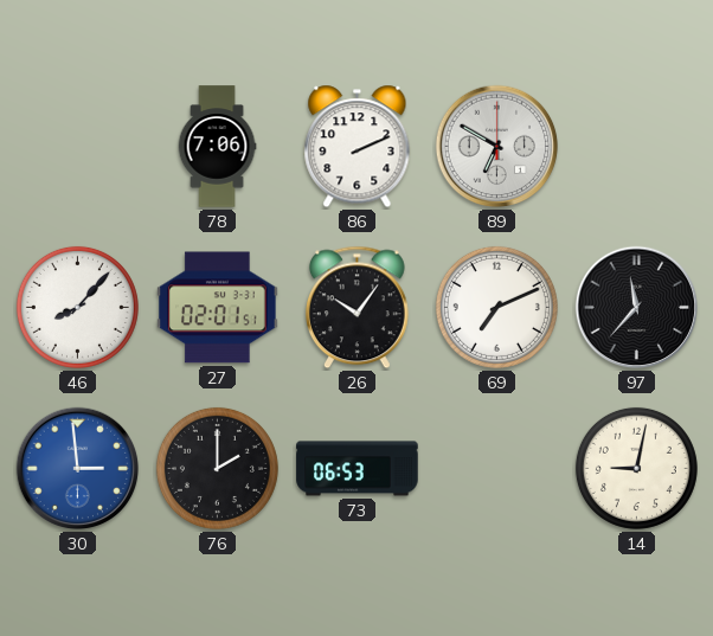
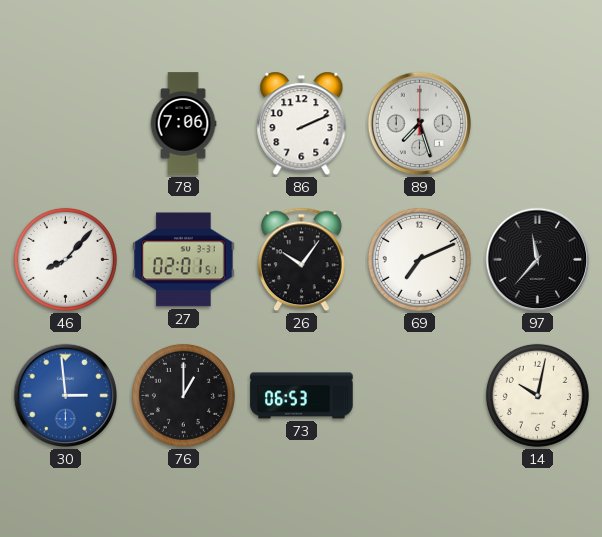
89: 6:50 -> 7:27
76: 2:00 -> 1:00
14: 9:02 -> 10:02
